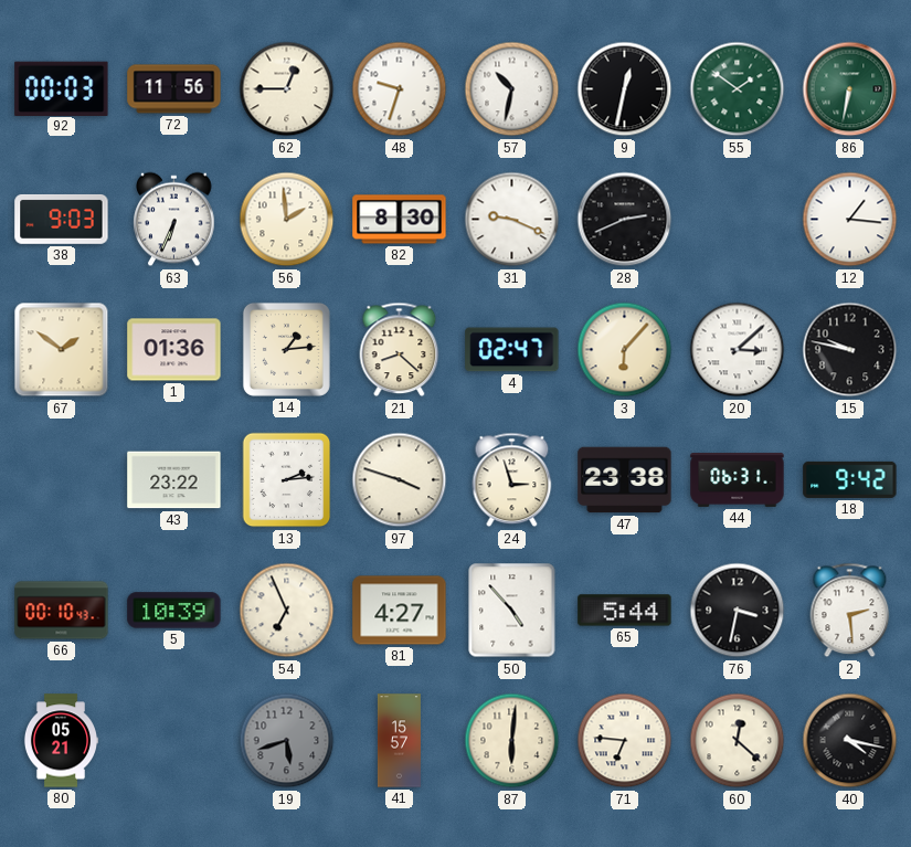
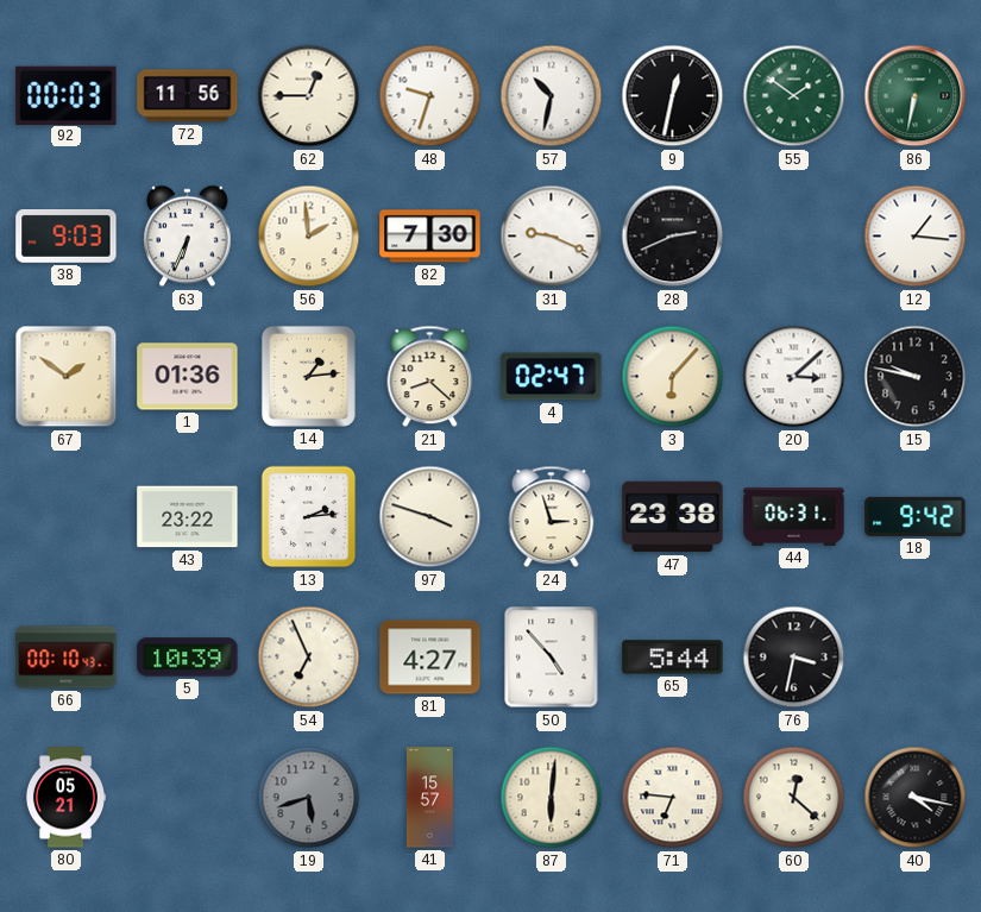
82: 8:30 -> 7:30
2: 2:29 -> none
